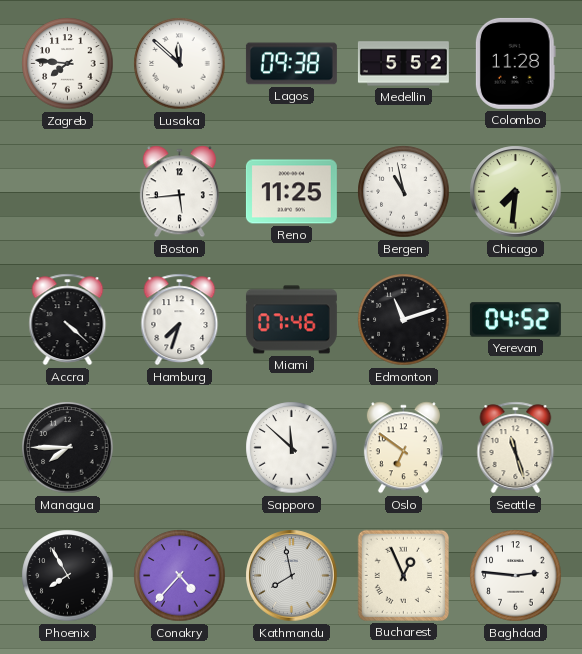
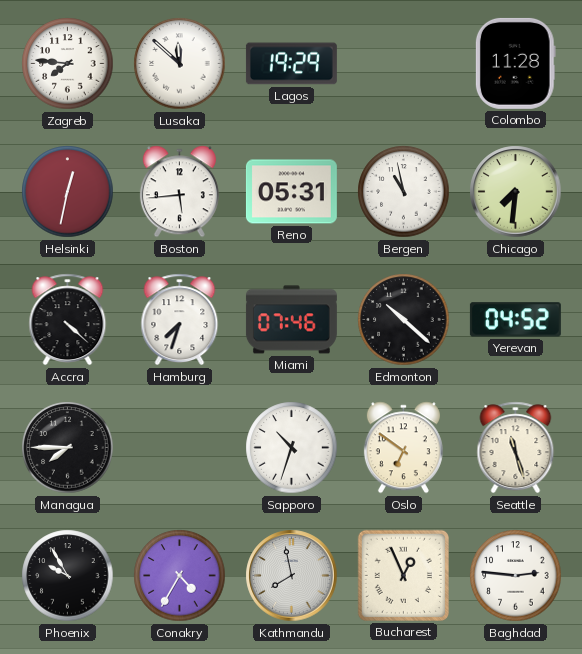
Lagos: 09:38 -> 19:29
Medellin: 5:52 -> none
Helsinki: none -> 12:32
Reno: 11:25 -> 05:31
Edmonton: 11:12 -> 10:22
Sapporo: 11:52 -> 10:33
Phoenix: 7:55 -> 9:55
Conakry: 4:37 -> 4:35
